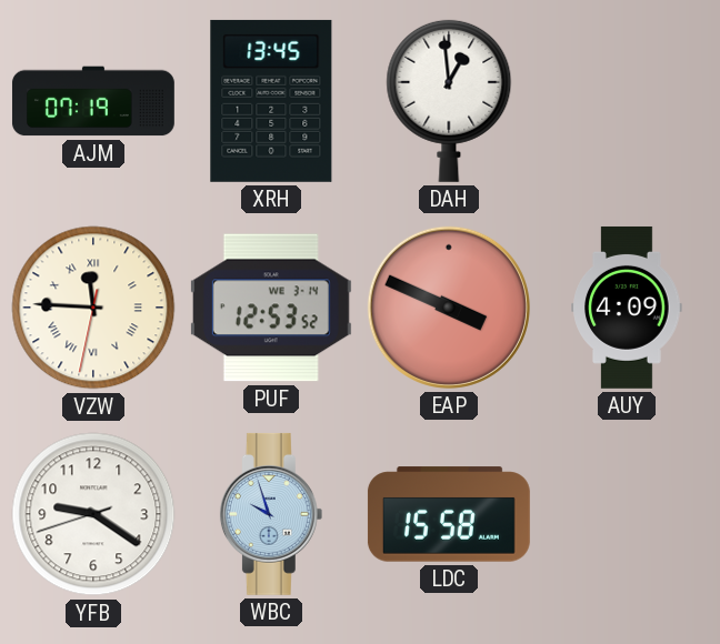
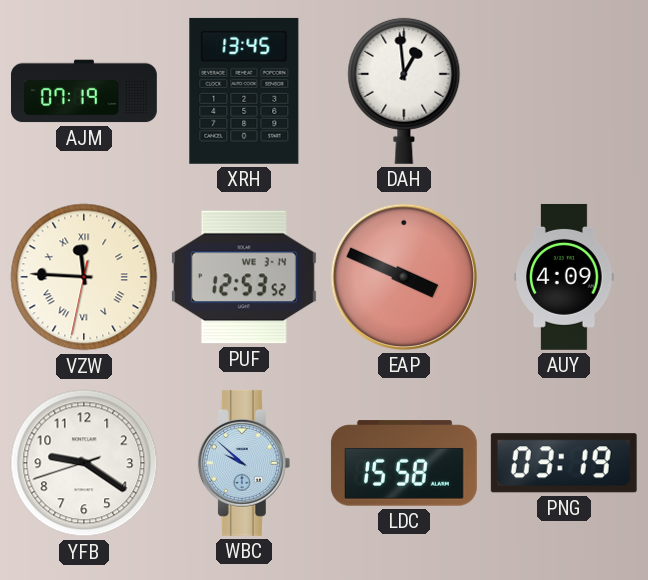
WBC: 9:57 -> 9:52
PNG: none -> 03:19
